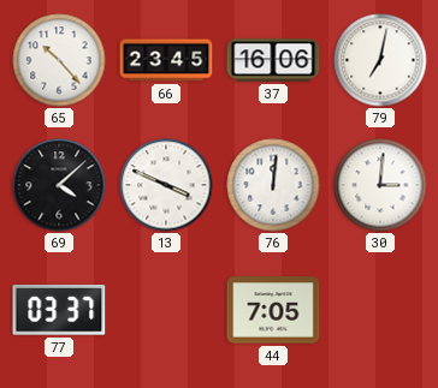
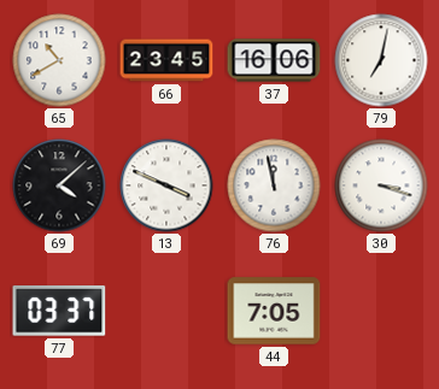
65: 10:23 -> 10:40
76: 12:01 -> 11:58
30: 3:01 -> 3:18
